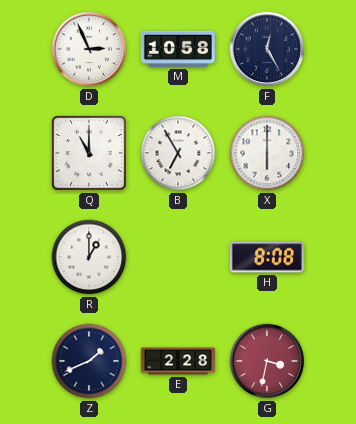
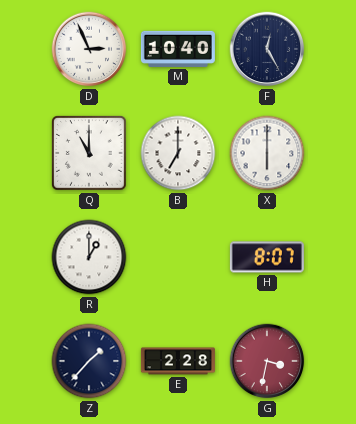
M: 10:58 -> 10:40
B: 6:55 -> 7:00
H: 8:08 -> 8:07
Z: 1:41 -> 1:37
